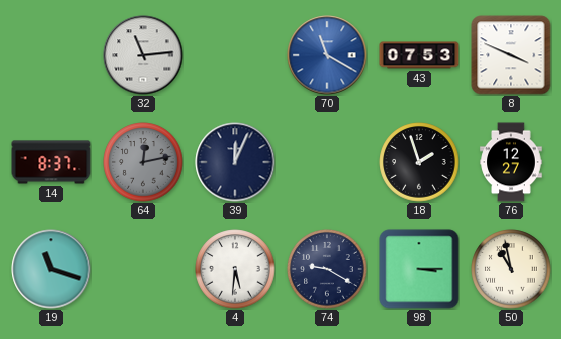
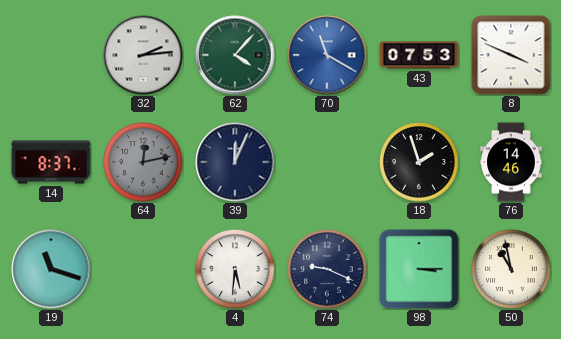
32: 11:14 -> 2:14
62: none -> 4:07
76: 12:27 -> 14:46
74: 9:20 -> 9:19
